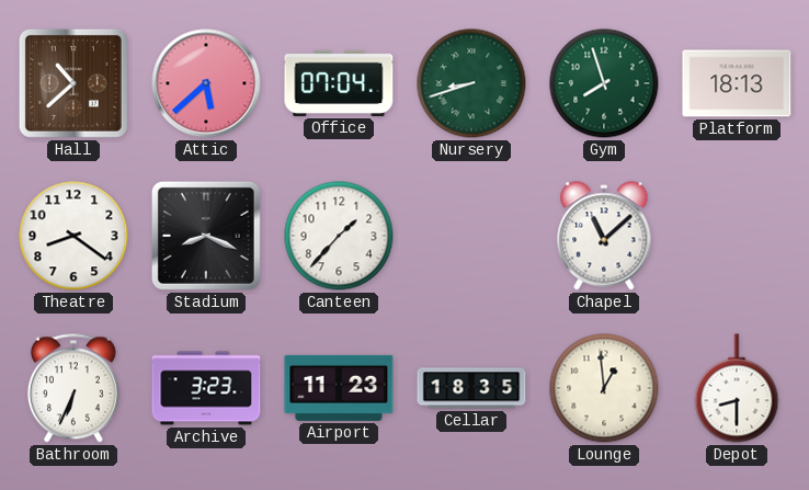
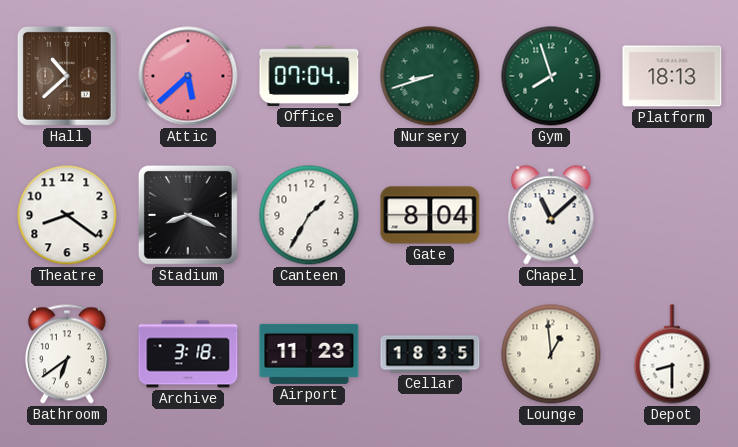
Canteen: 1:37 -> 1:35
Gate: none -> 8:04
Bathroom: 6:34 -> 6:39
Archive: 3:23 -> 3:18
